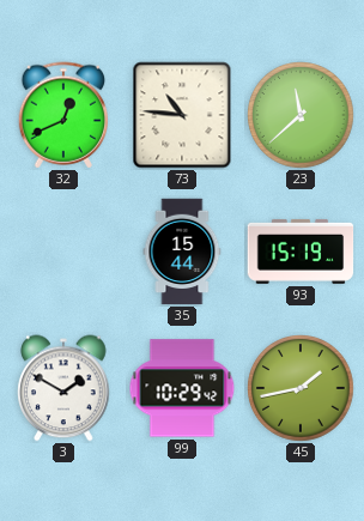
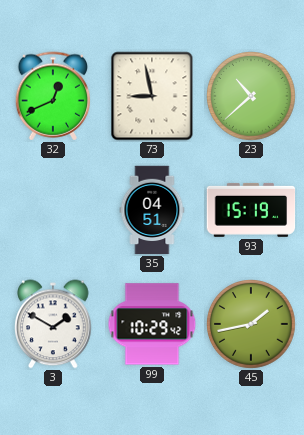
73: 10:46 -> 8:58
23: 11:38 -> 10:38
35: 15:44 -> 04:51
